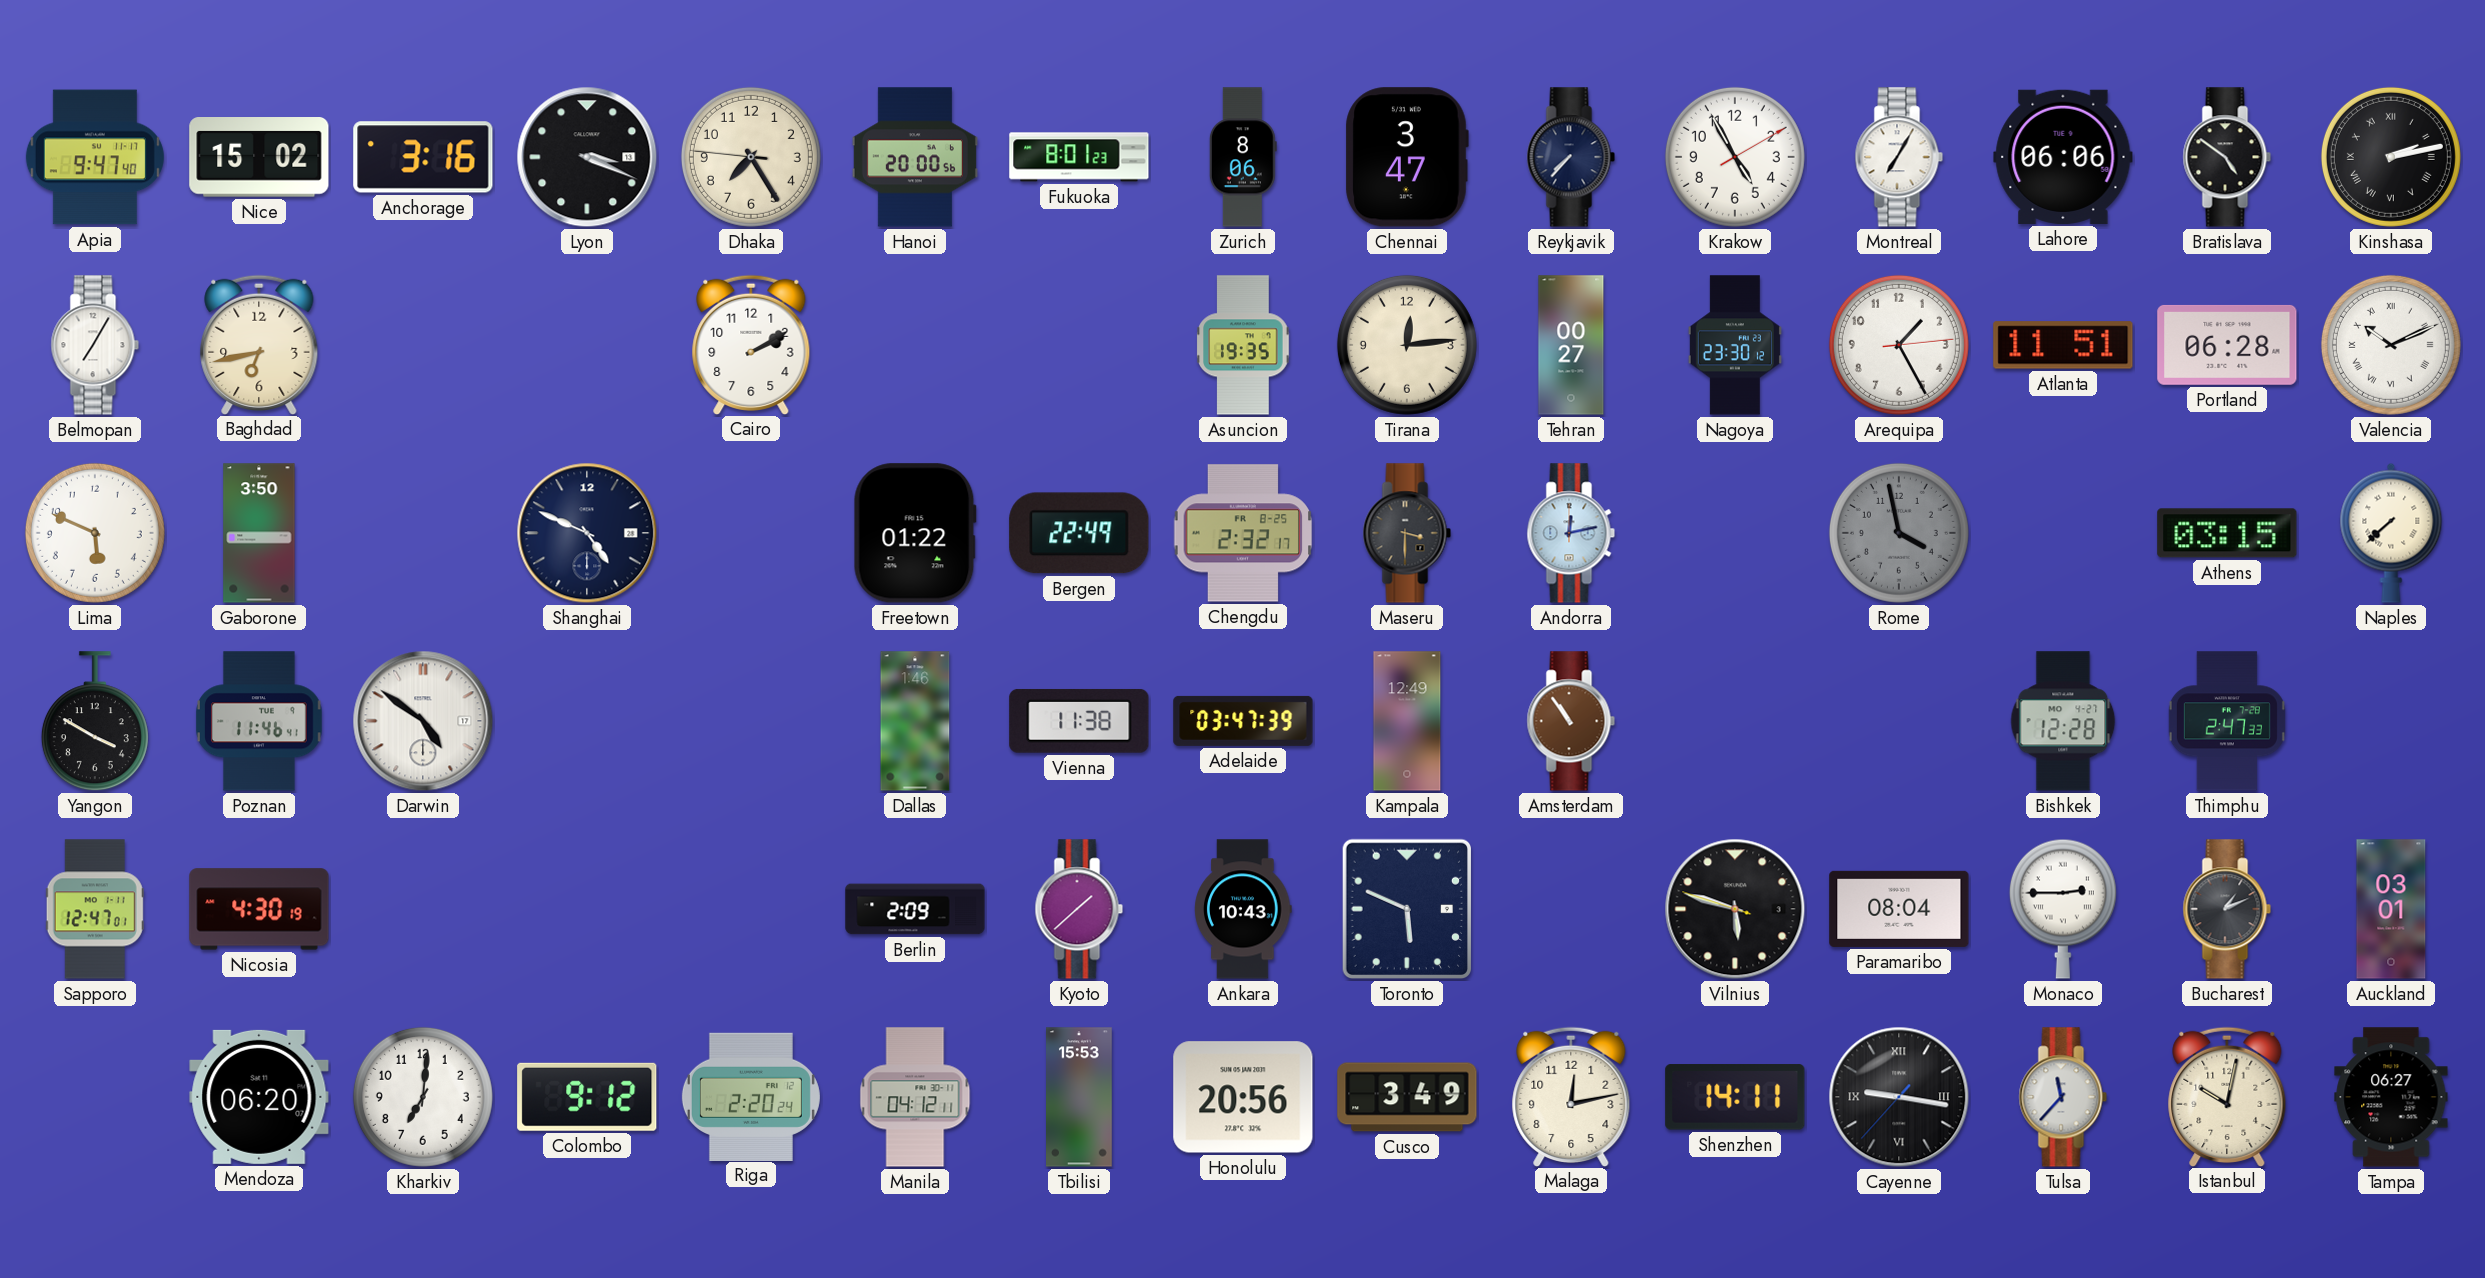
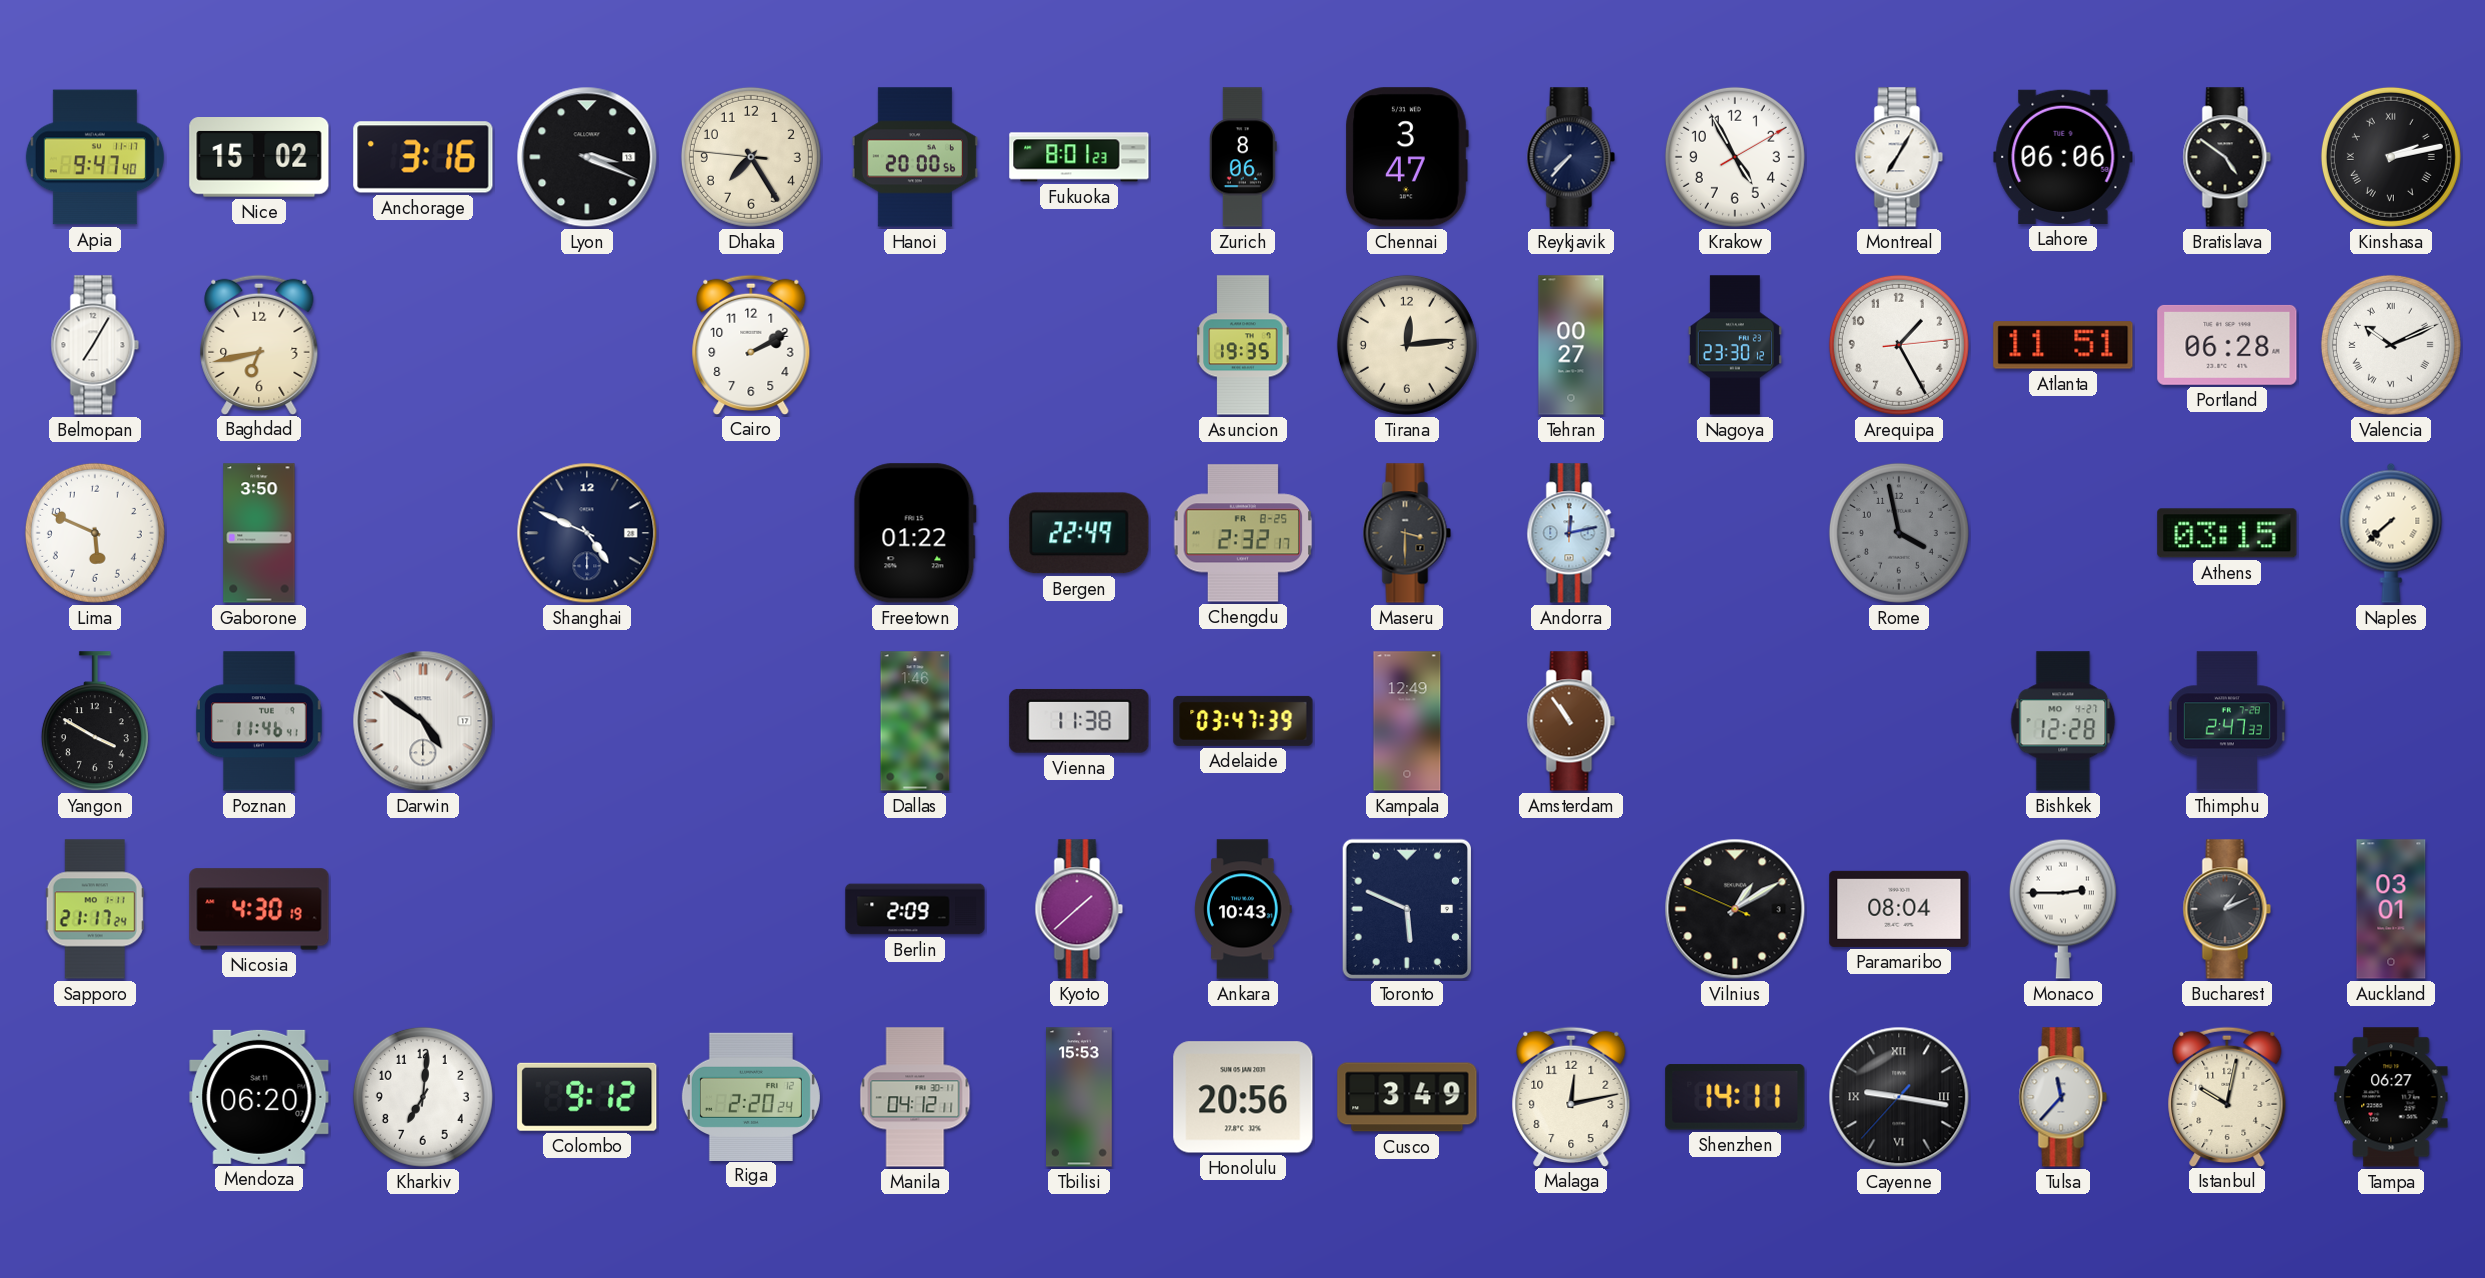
Sapporo: 12:47 -> 21:17
Vilnius: 5:47 -> 1:09
